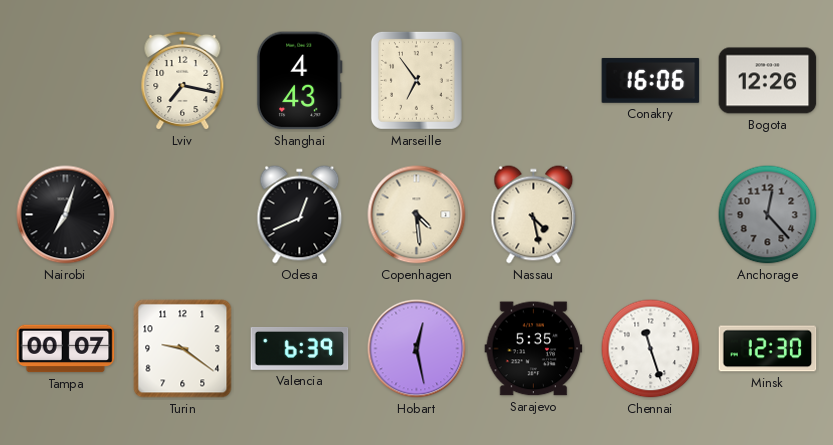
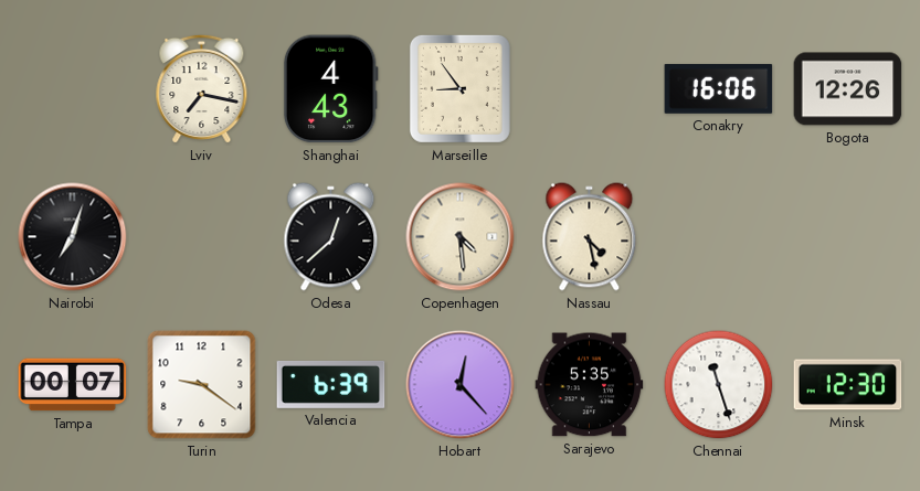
Marseille: 6:54 -> 8:54
Odesa: 12:41 -> 12:38
Anchorage: 12:23 -> none
Hobart: 12:28 -> 12:23
